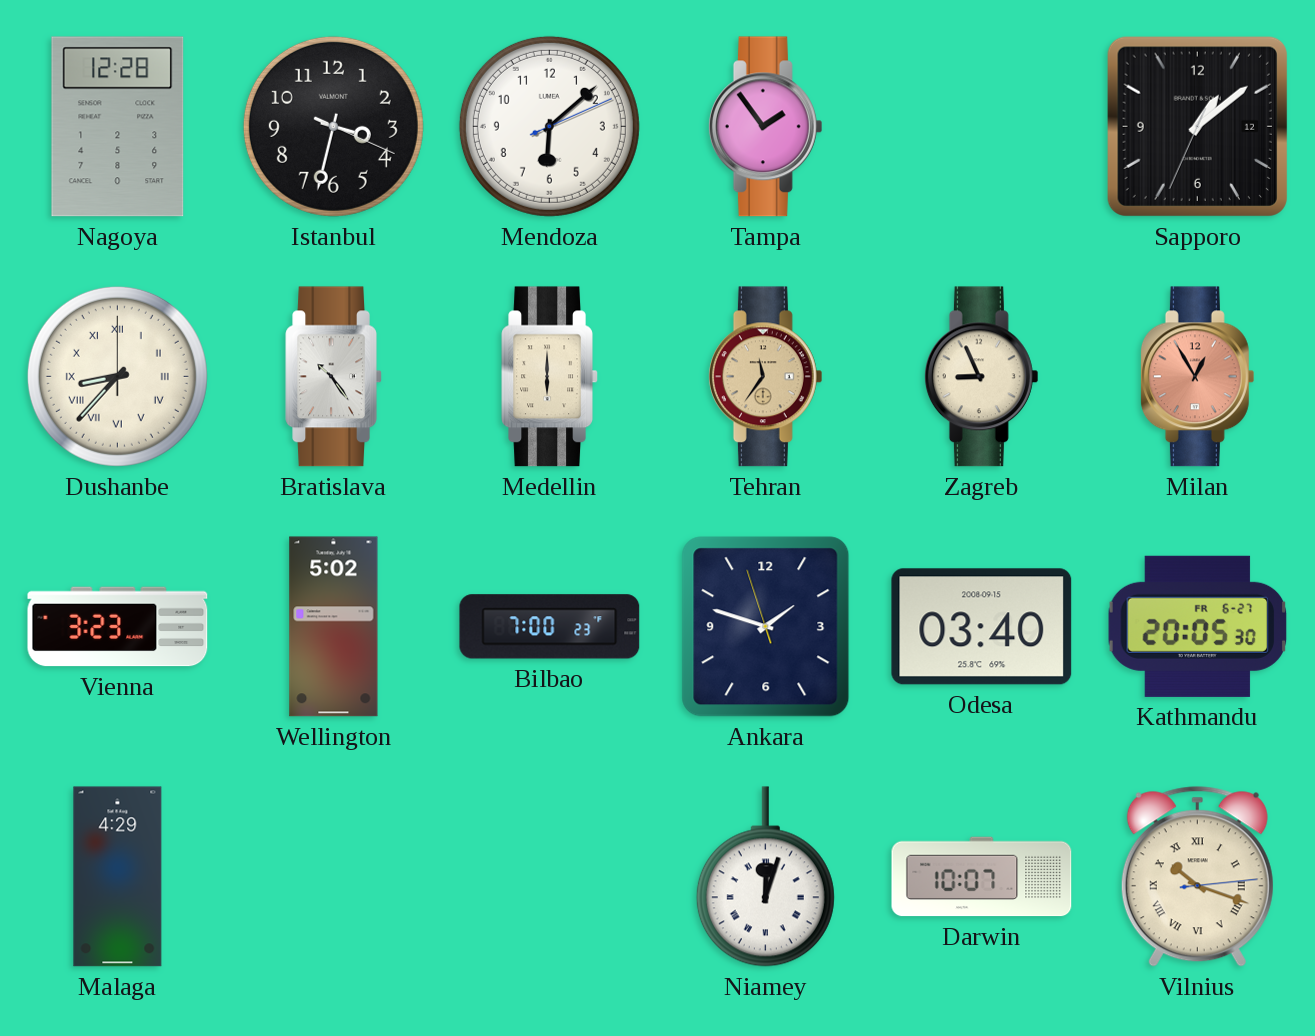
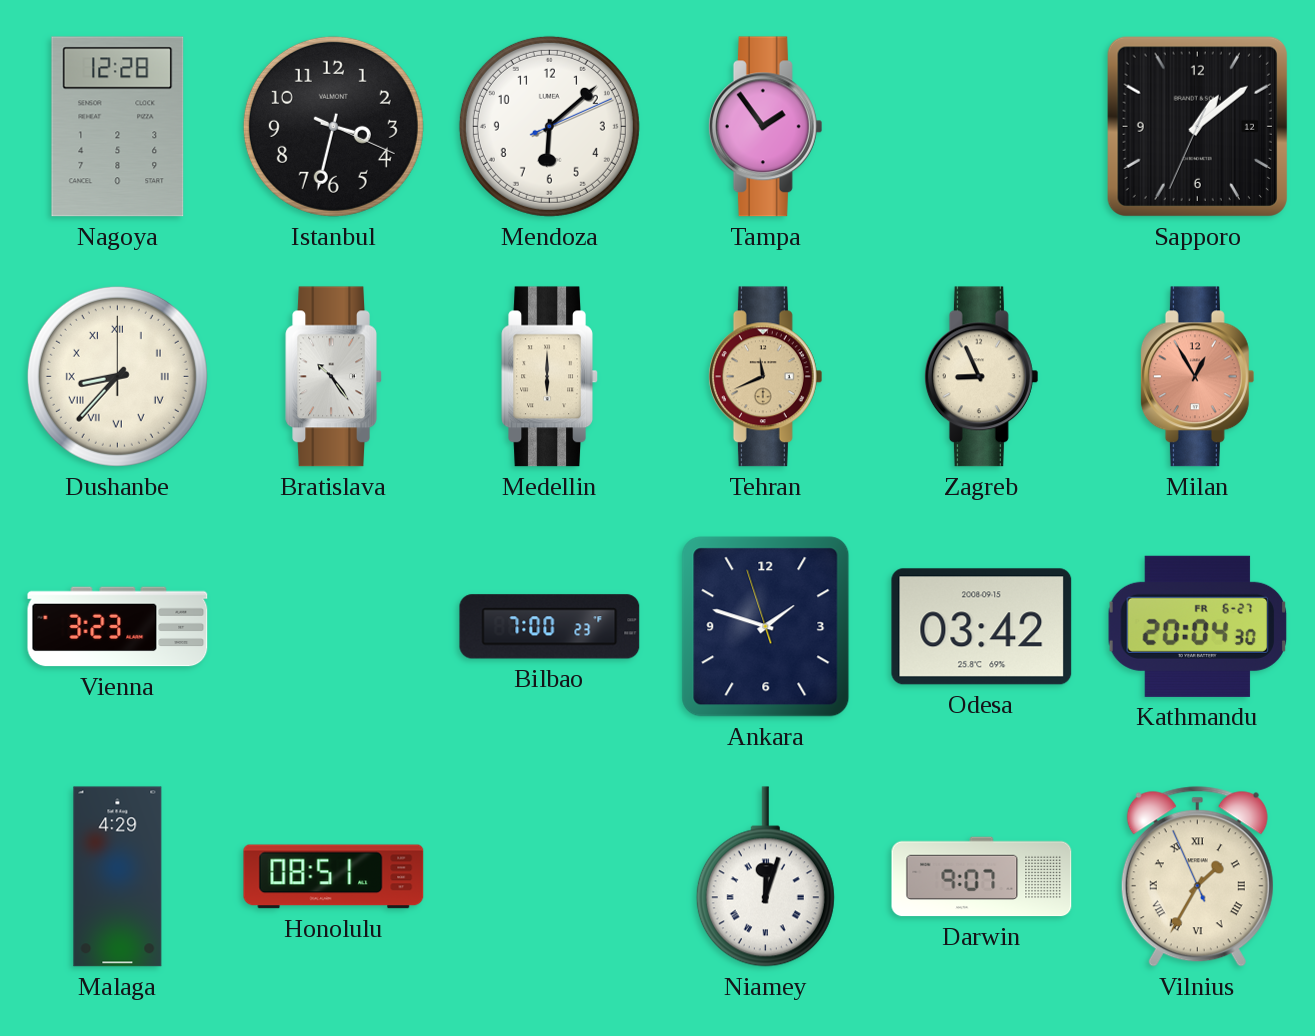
Tehran: 11:36 -> 11:41
Wellington: 5:02 -> none
Odesa: 03:40 -> 03:42
Kathmandu: 20:05 -> 20:04
Honolulu: none -> 08:51
Darwin: 10:07 -> 9:07
Vilnius: 10:18 -> 1:34
